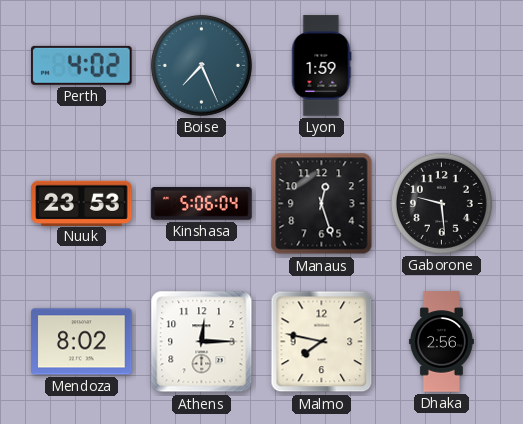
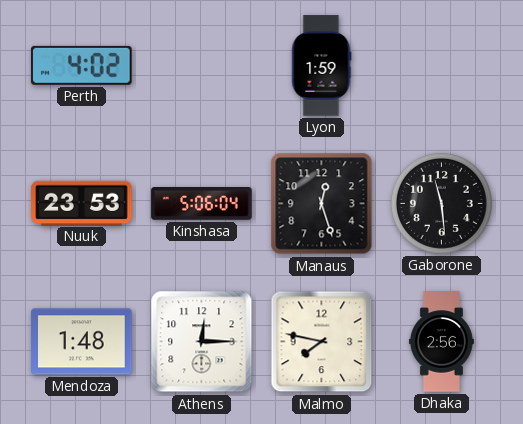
Boise: 7:26 -> none
Gaborone: 9:29 -> 11:29
Mendoza: 8:02 -> 1:48
